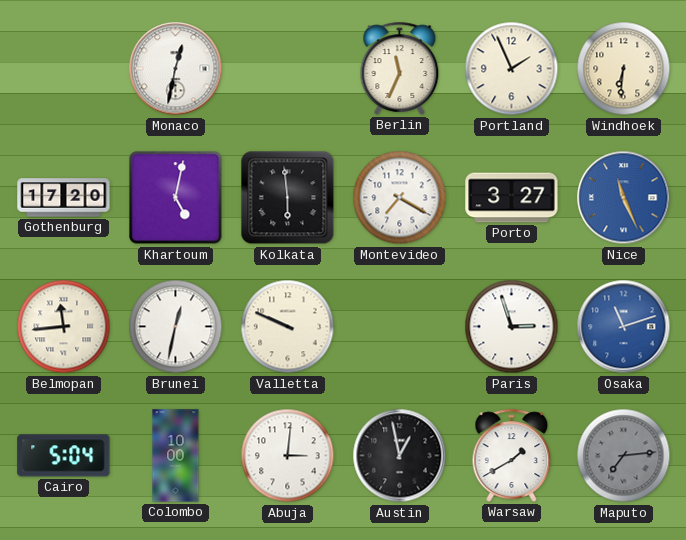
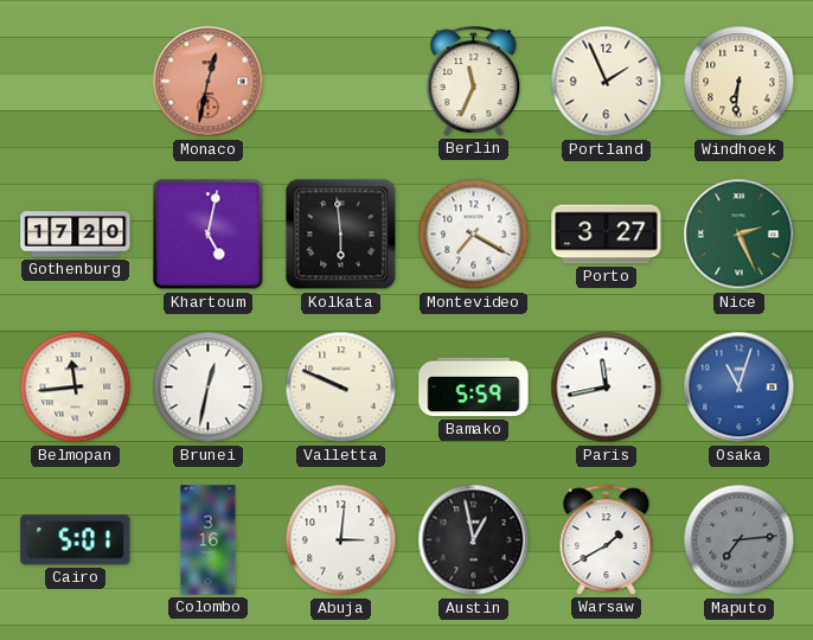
Monaco dial: white -> salmon
Nice: 11:26 -> 2:26
Nice dial: blue -> green
Bamako: none -> 5:59
Paris: 2:57 -> 11:43
Osaka: 11:12 -> 11:03
Cairo: 5:04 -> 5:01
Colombo: 10:00 -> 3:16
